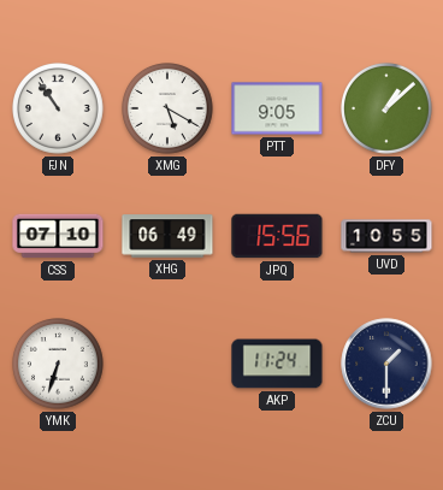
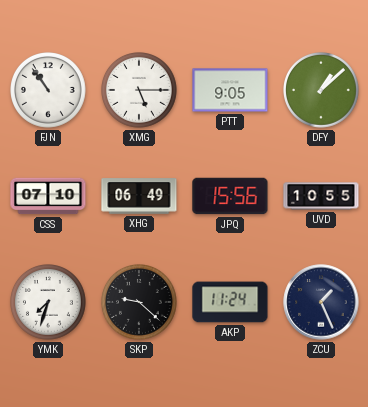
XMG: 5:20 -> 5:15
YMK: 6:33 -> 7:33
SKP: none -> 9:22
ZCU: 1:30 -> 1:26
